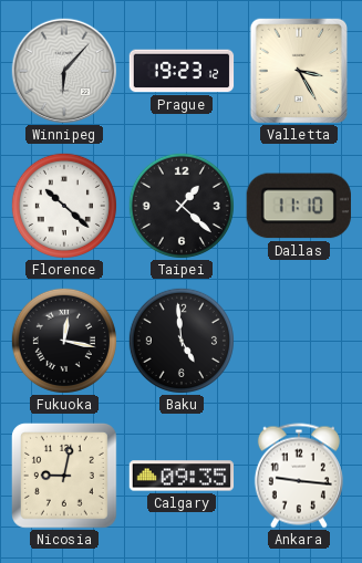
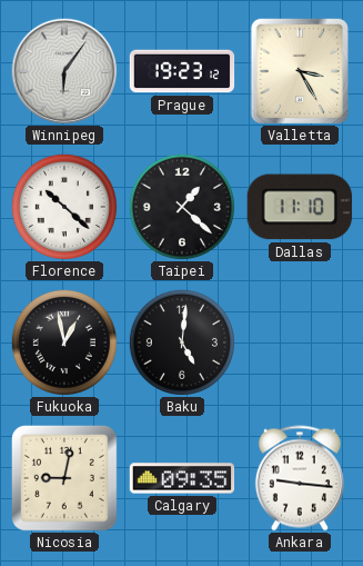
Winnipeg: 6:07 -> 6:06
Fukuoka: 12:17 -> 12:58
Baku: 4:59 -> 5:01
